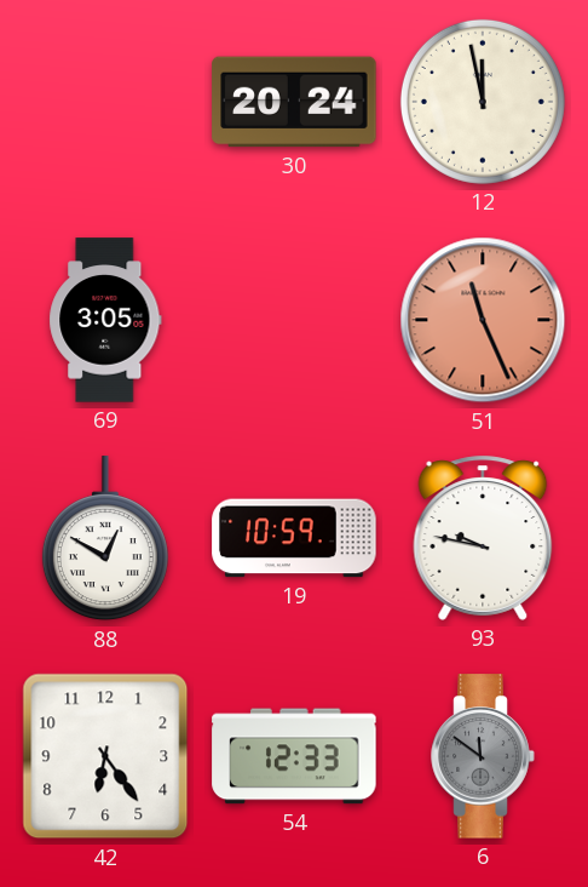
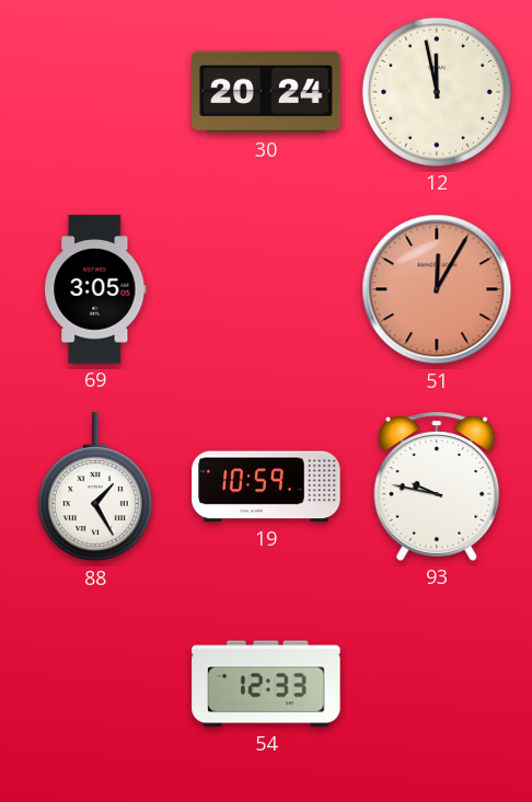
51: 11:26 -> 12:05
88: 12:50 -> 1:25
42: 6:24 -> none
6: 11:51 -> none
